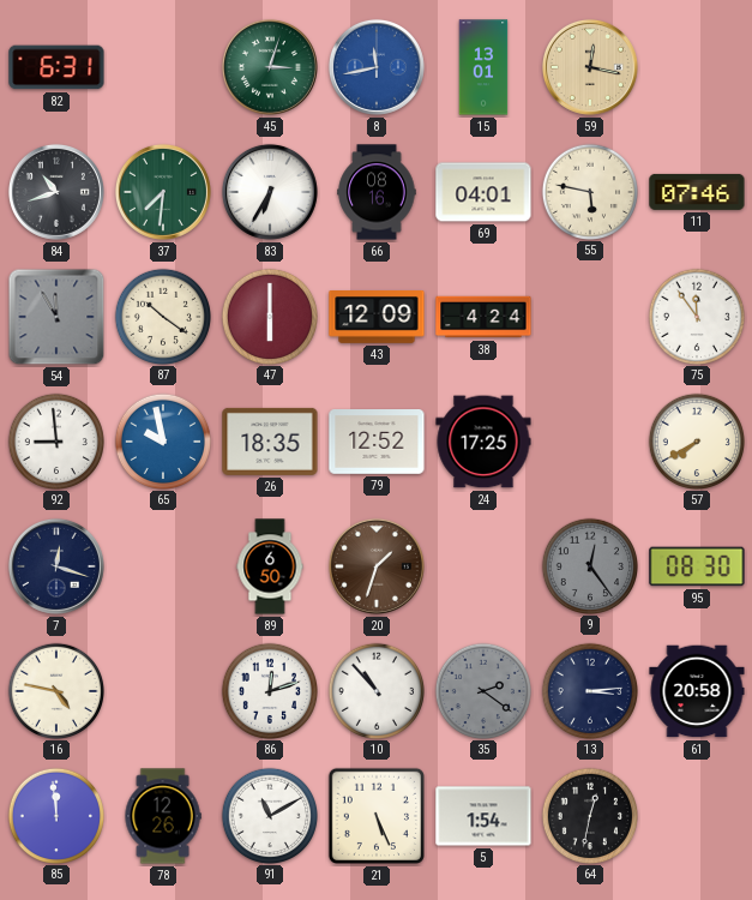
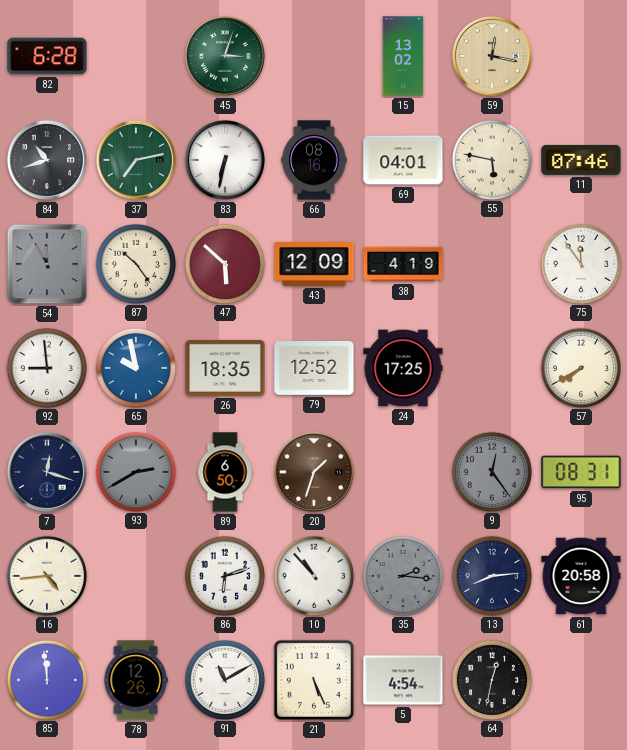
82: 6:31 -> 6:28
8: 11:43 -> none
15: 13:01 -> 13:02
37: 7:31 -> 7:13
83: 6:35 -> 6:32
87: 10:21 -> 10:24
47: 6:00 -> 5:52
38: 4:24 -> 4:19
93: none -> 2:40
95: 08:30 -> 08:31
16: 4:47 -> 4:44
86: 12:12 -> 6:12
35: 2:21 -> 2:16
13: 3:14 -> 8:14
5: 1:54 -> 4:54
